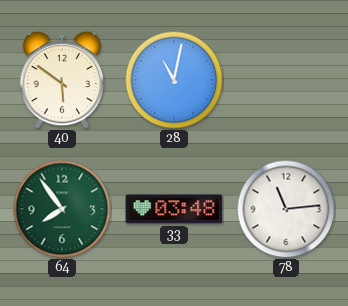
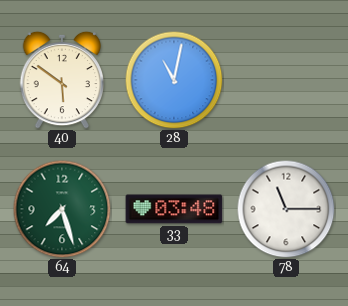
64: 7:54 -> 7:27
78: 11:14 -> 11:15
